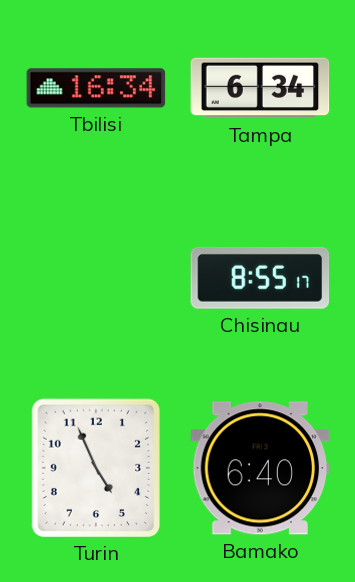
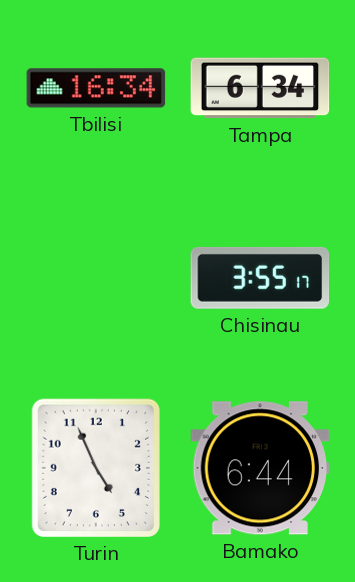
Chisinau: 8:55 -> 3:55
Bamako: 6:40 -> 6:44
